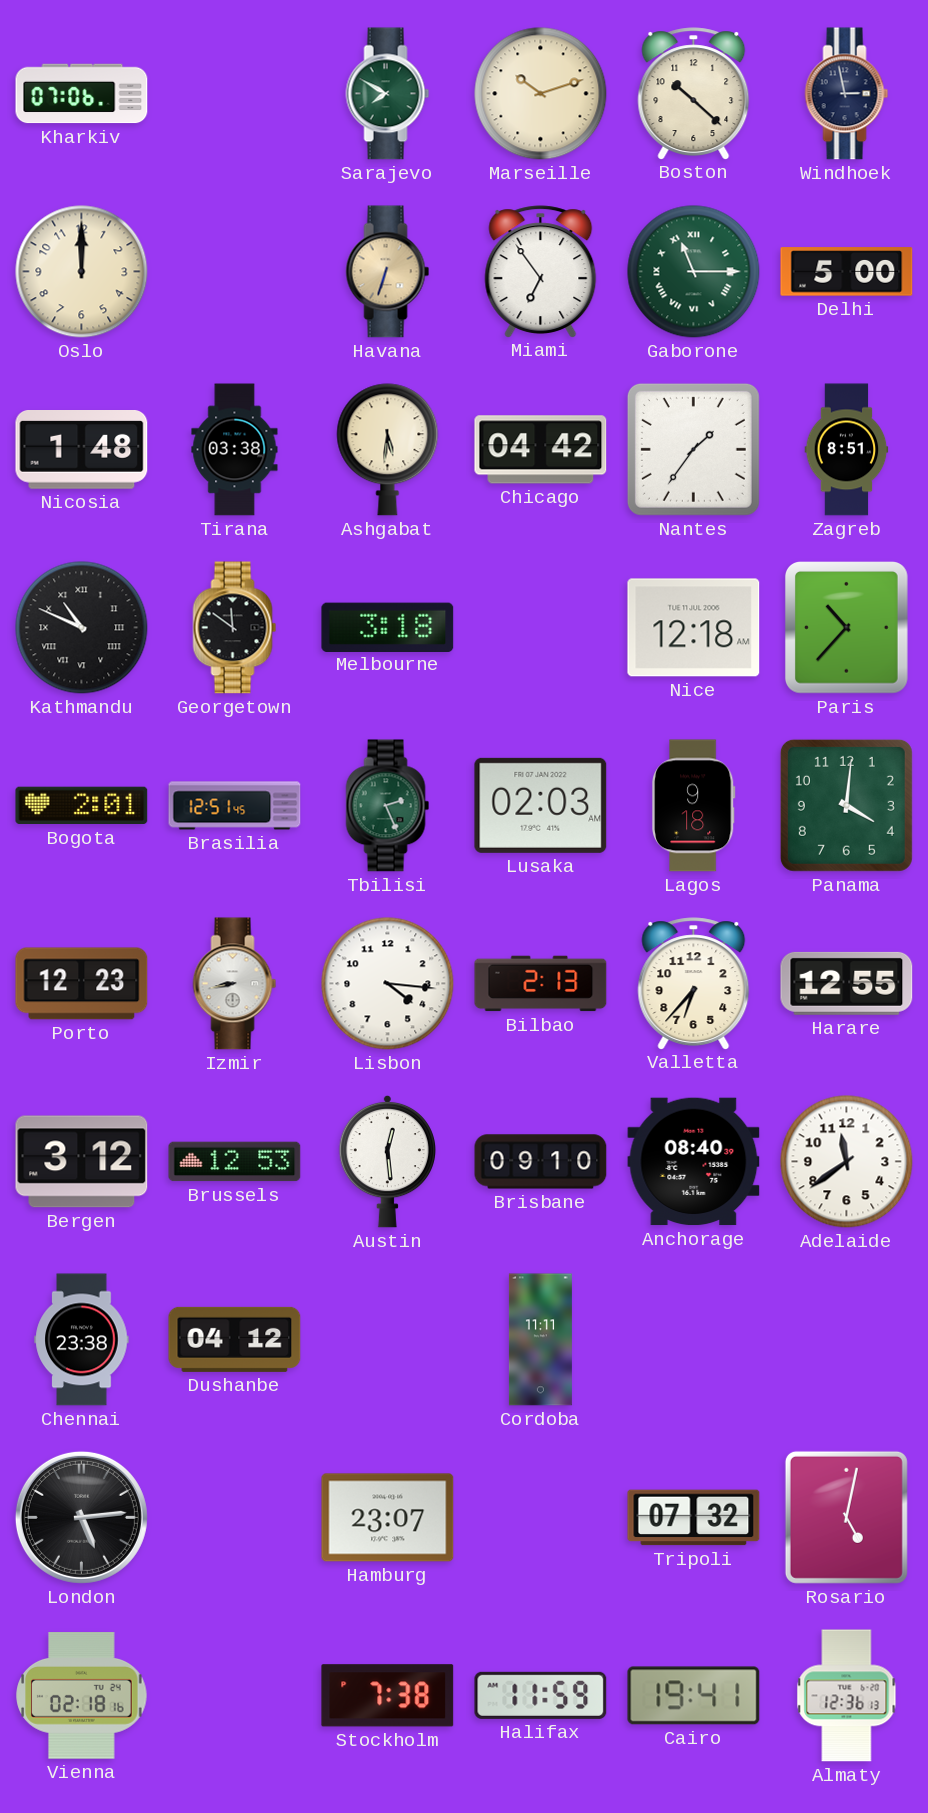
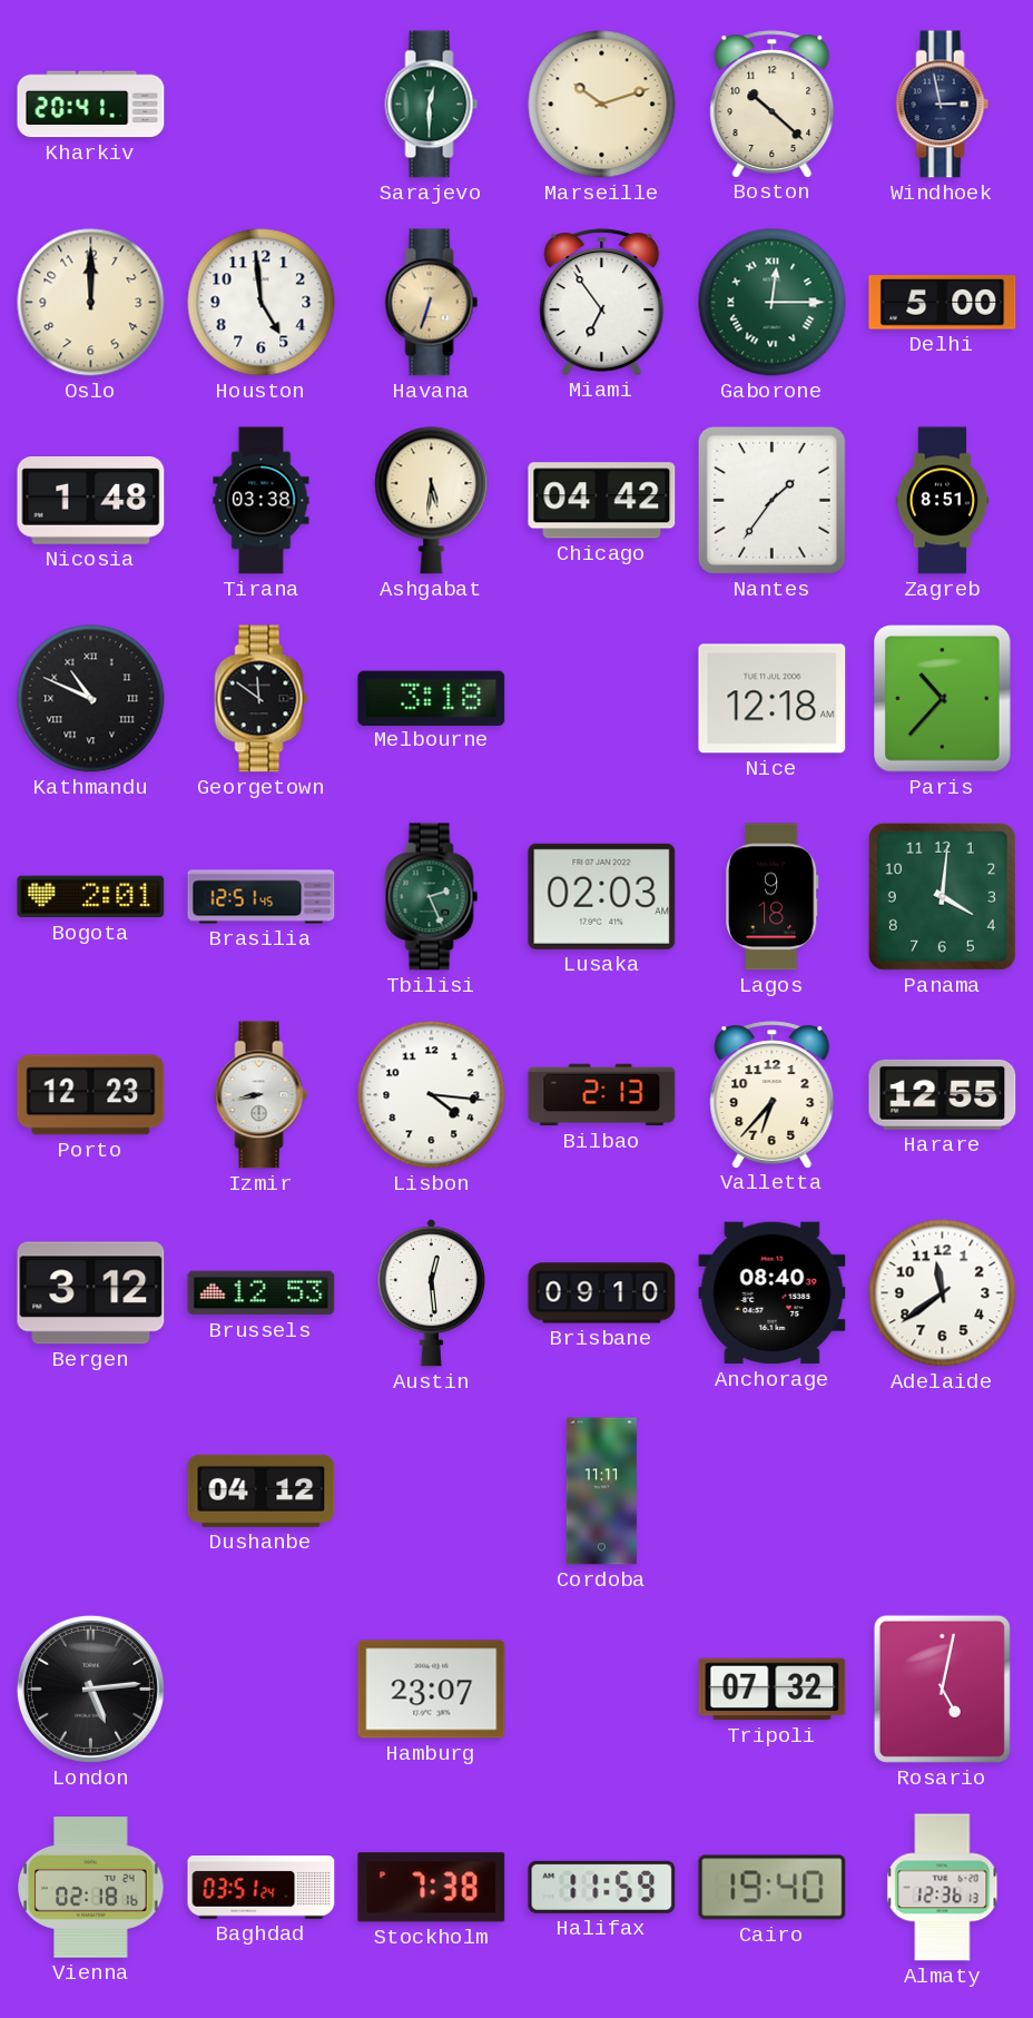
Kharkiv: 07:06 -> 20:41
Sarajevo: 7:50 -> 12:30
Houston: none -> 4:59
Gaborone: 11:15 -> 12:15
Chennai: 23:38 -> none
Baghdad: none -> 03:51
Cairo: 19:41 -> 19:40
